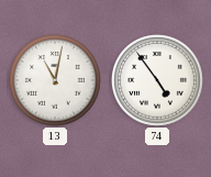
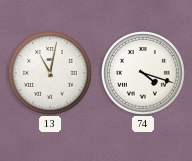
74: 4:54 -> 4:18
